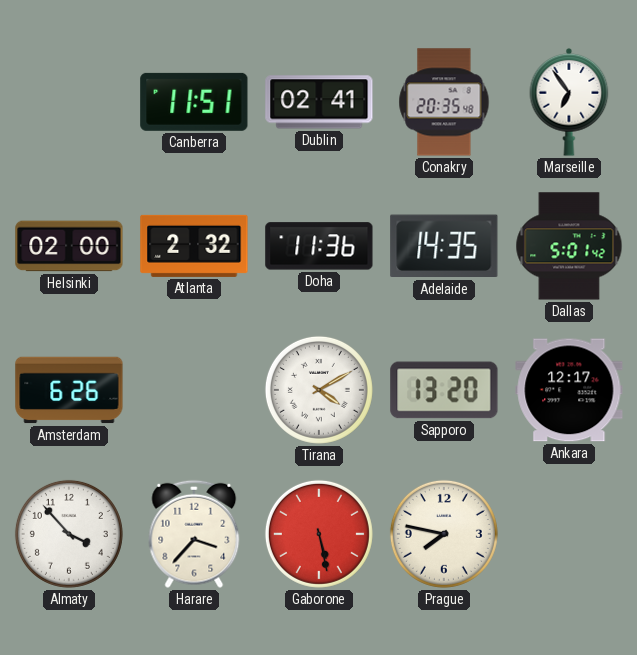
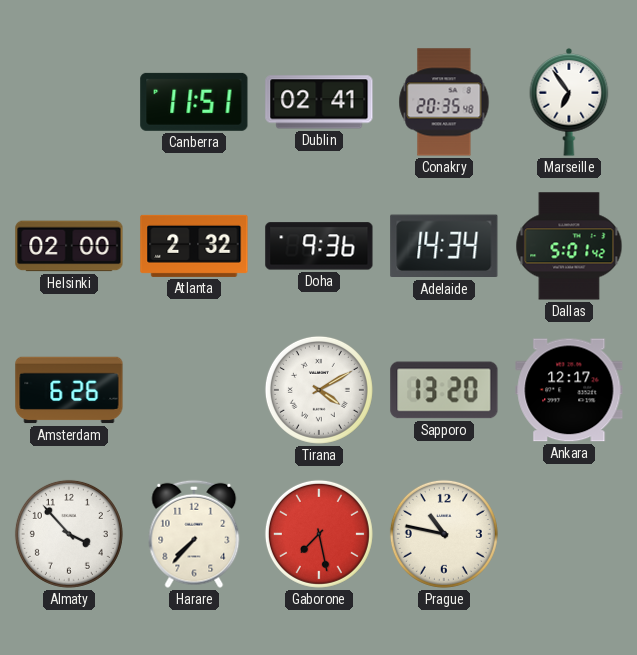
Doha: 11:36 -> 9:36
Adelaide: 14:35 -> 14:34
Harare: 3:37 -> 7:37
Gaborone: 5:28 -> 7:28
Prague: 7:47 -> 10:47
